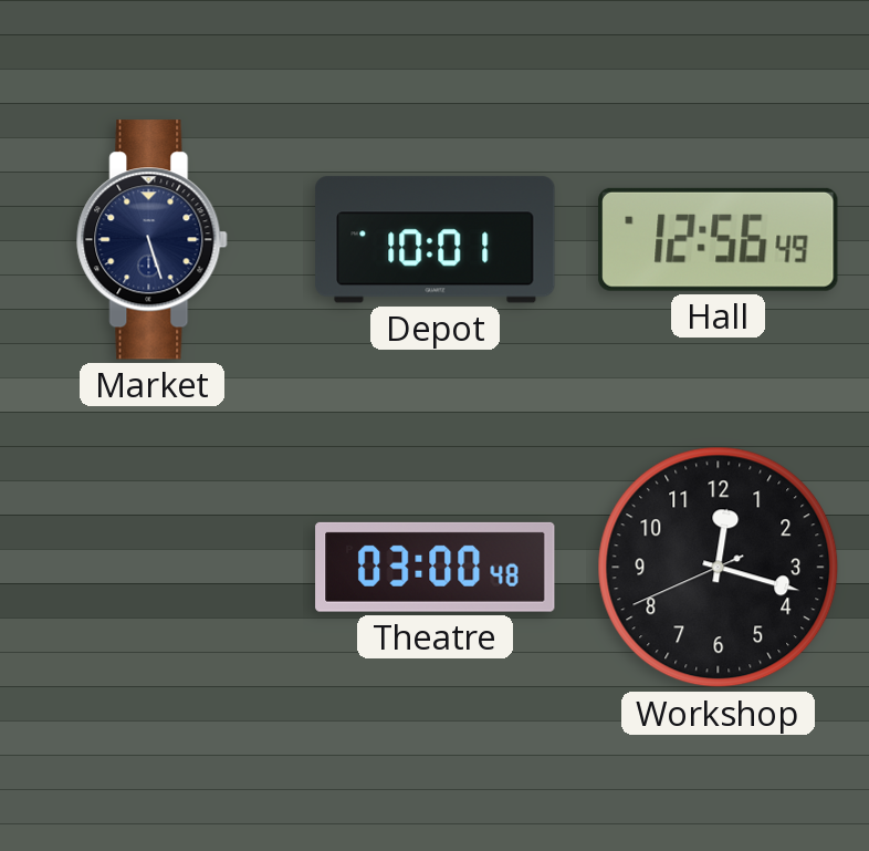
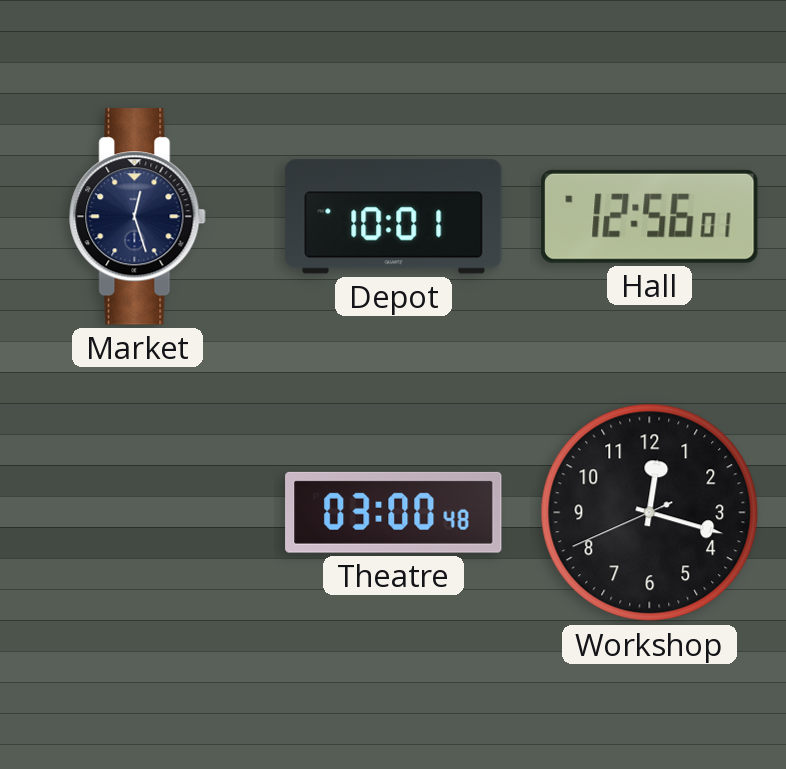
Market: 5:27 -> 12:27
Hall: 12:56:49 -> 12:56:01
